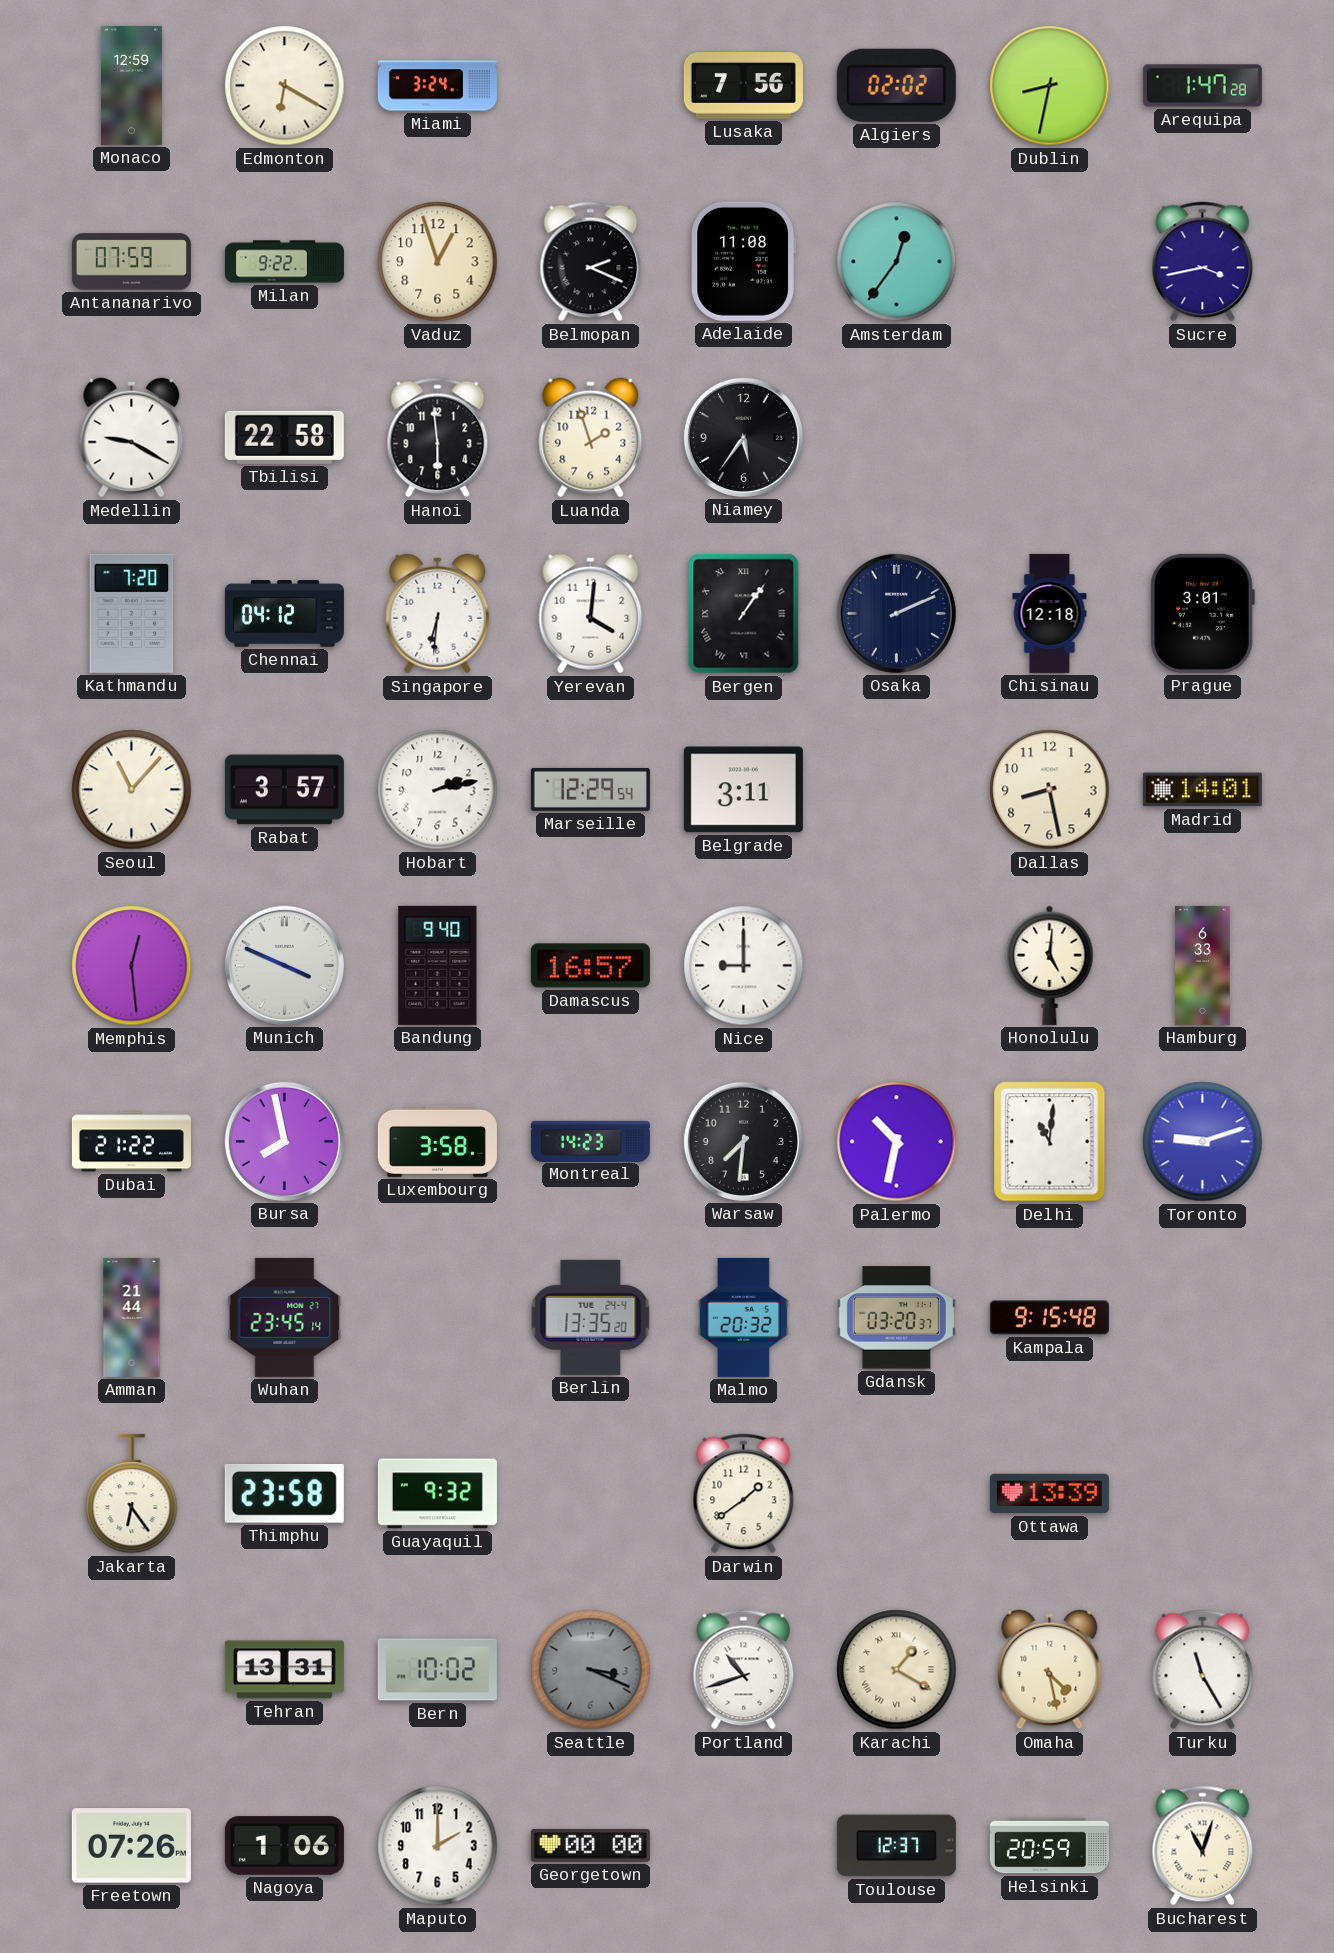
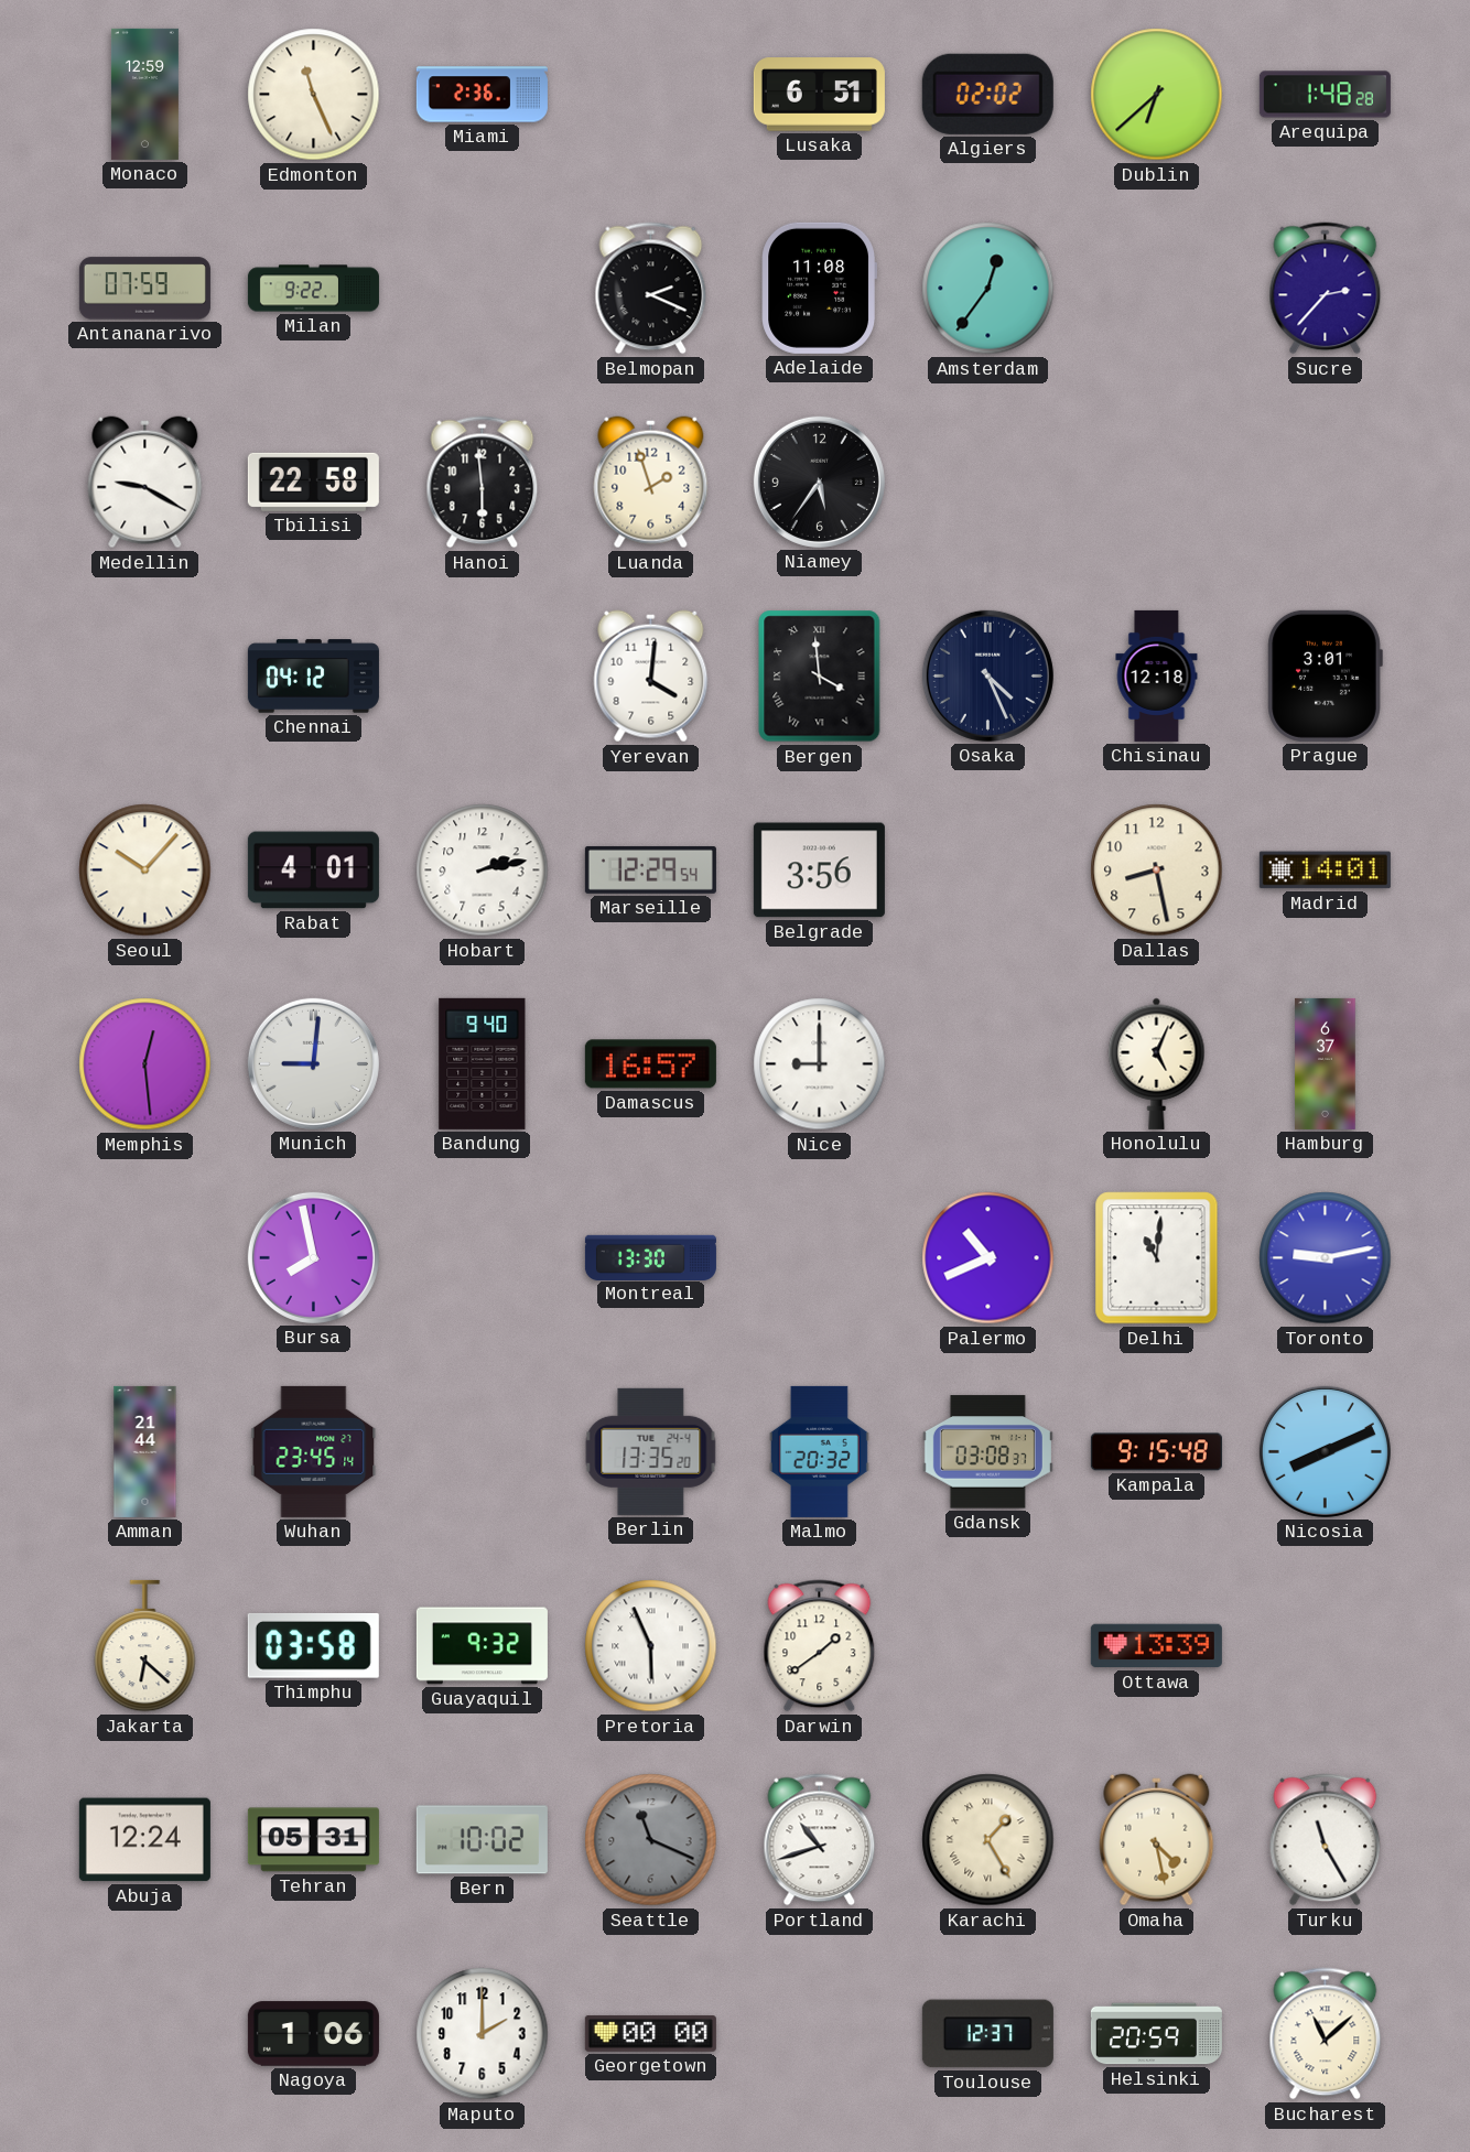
Edmonton: 6:20 -> 11:26
Miami: 3:24 -> 2:36
Lusaka: 7:56 -> 6:51
Dublin: 8:32 -> 6:38
Arequipa: 1:47 -> 1:48
Vaduz: 12:57 -> none
Sucre: 3:43 -> 2:37
Kathmandu: 7:20 -> none
Singapore: 6:31 -> none
Bergen: 1:06 -> 3:59
Osaka: 2:11 -> 4:26
Seoul: 11:07 -> 10:07
Rabat: 3:57 -> 4:01
Belgrade: 3:11 -> 3:56
Munich: 3:49 -> 9:01
Honolulu: 5:01 -> 5:04
Hamburg: 6:33 -> 6:37
Dubai: 21:22 -> none
Luxembourg: 3:58 -> none
Montreal: 14:23 -> 13:30
Warsaw: 7:31 -> none
Palermo: 10:32 -> 10:41
Toronto: 9:12 -> 9:13
Gdansk: 03:20 -> 03:08
Nicosia: none -> 8:11
Jakarta: 6:24 -> 6:22
Thimphu: 23:58 -> 03:58
Pretoria: none -> 5:56
Abuja: none -> 12:24
Tehran: 13:31 -> 05:31
Seattle: 3:19 -> 11:19
Karachi: 1:20 -> 1:25
Freetown: 07:26 -> none
Bucharest: 11:03 -> 11:08
